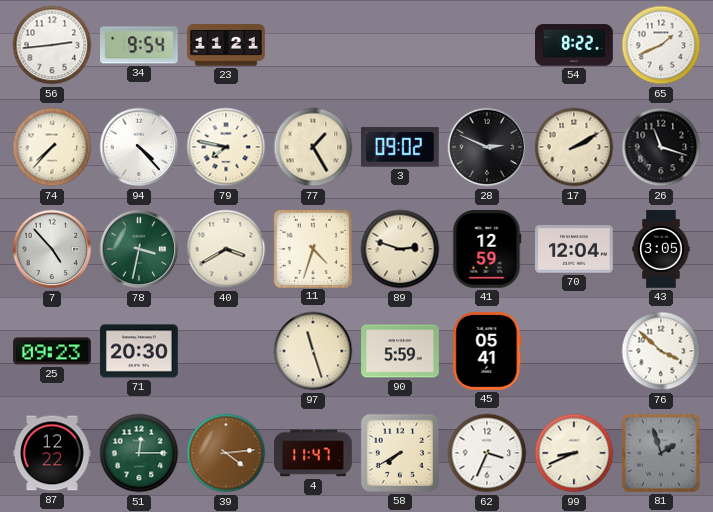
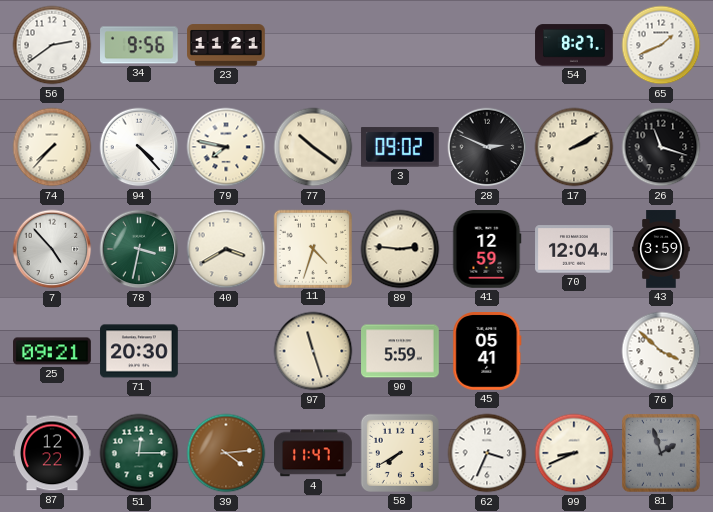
56: 2:44 -> 2:39
34: 9:54 -> 9:56
54: 8:22 -> 8:27
77: 1:25 -> 10:21
89: 2:48 -> 2:46
43: 3:05 -> 3:59
25: 09:23 -> 09:21
